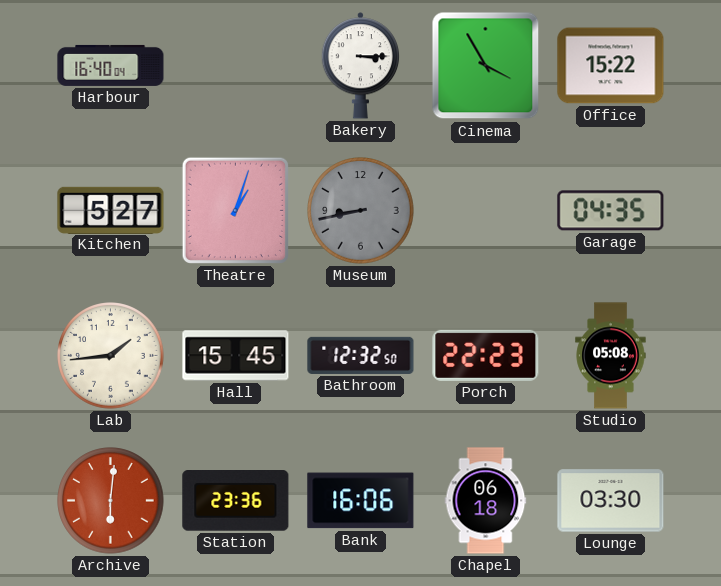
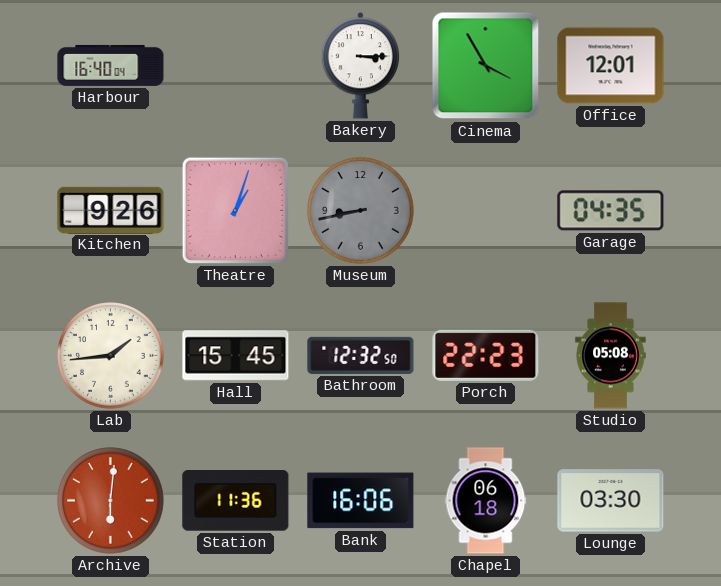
Office: 15:22 -> 12:01
Kitchen: 5:27 -> 9:26
Station: 23:36 -> 11:36
